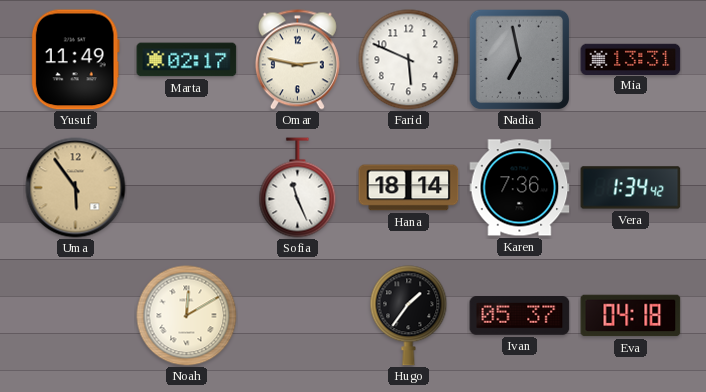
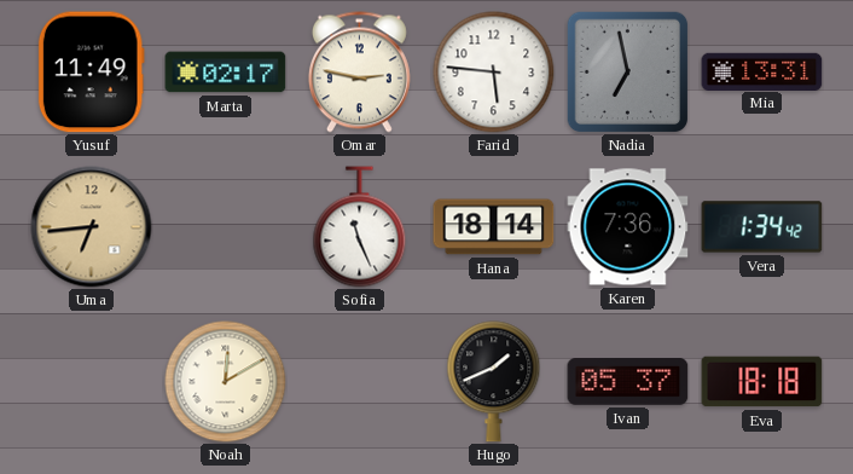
Farid: 5:49 -> 5:46
Uma: 5:54 -> 6:44
Hugo: 1:36 -> 1:41
Eva: 04:18 -> 18:18
